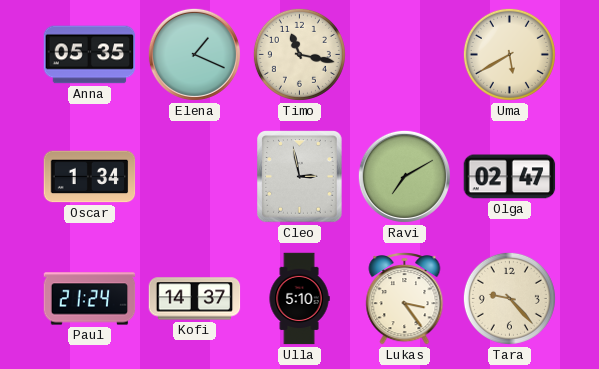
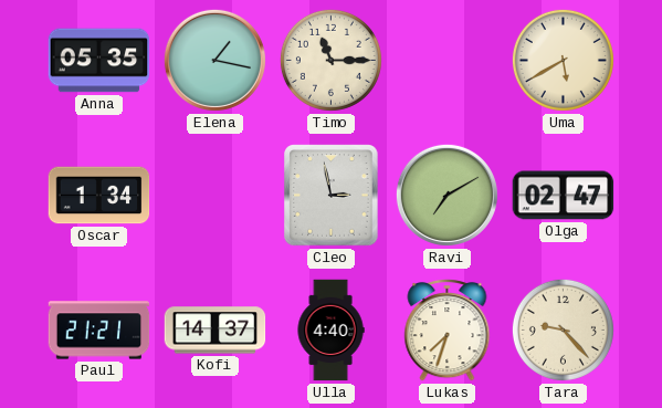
Elena: 1:19 -> 1:17
Timo: 11:17 -> 11:15
Paul: 21:24 -> 21:21
Ulla: 5:10 -> 4:40
Lukas: 3:24 -> 7:33
